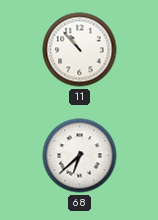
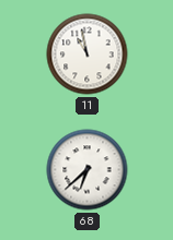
11: 10:53 -> 10:58
